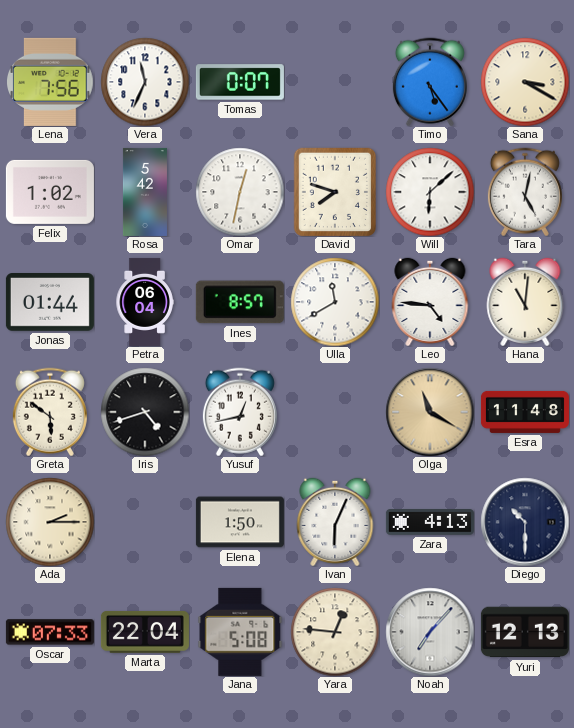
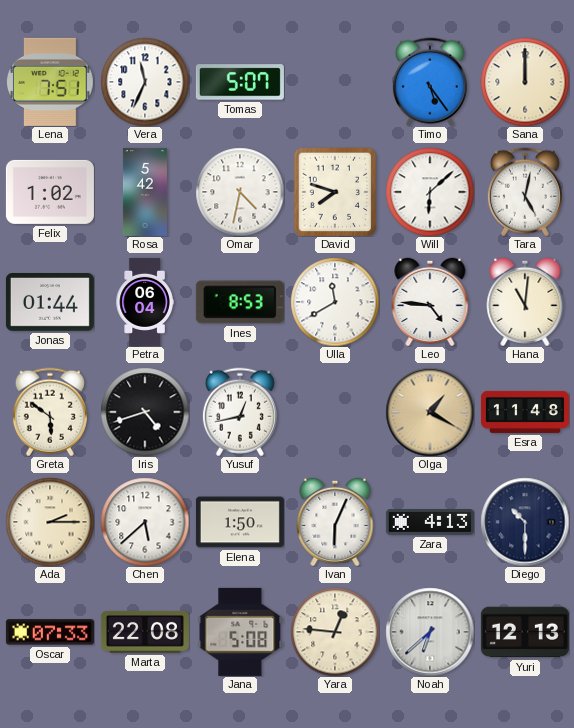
Lena: 7:56 -> 7:51
Tomas: 0:07 -> 5:07
Sana: 3:20 -> 12:00
Omar: 12:32 -> 4:32
Ines: 8:57 -> 8:53
Olga: 11:20 -> 1:20
Chen: none -> 5:38
Marta: 22:04 -> 22:08
Noah: 7:07 -> 6:38
